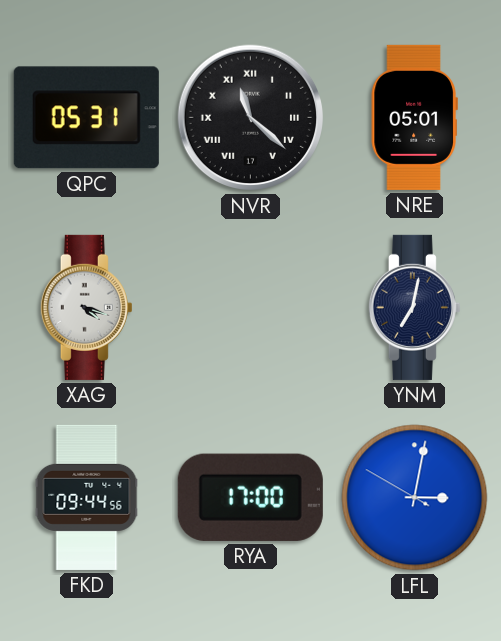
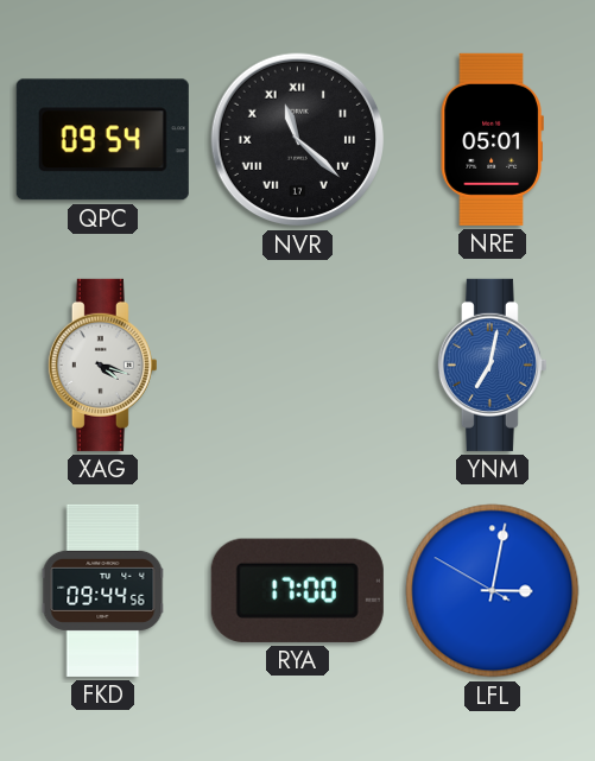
QPC: 05:31 -> 09:54
YNM dial: navy -> blue
